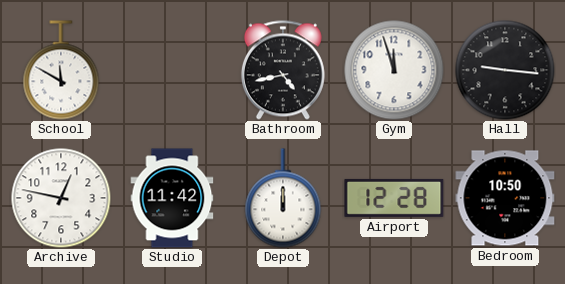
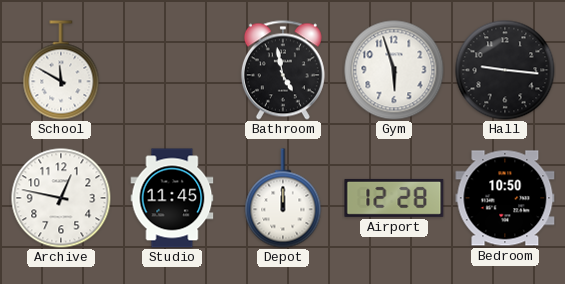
Bathroom: 4:43 -> 4:58
Gym: 11:57 -> 5:57
Studio: 11:42 -> 11:45
